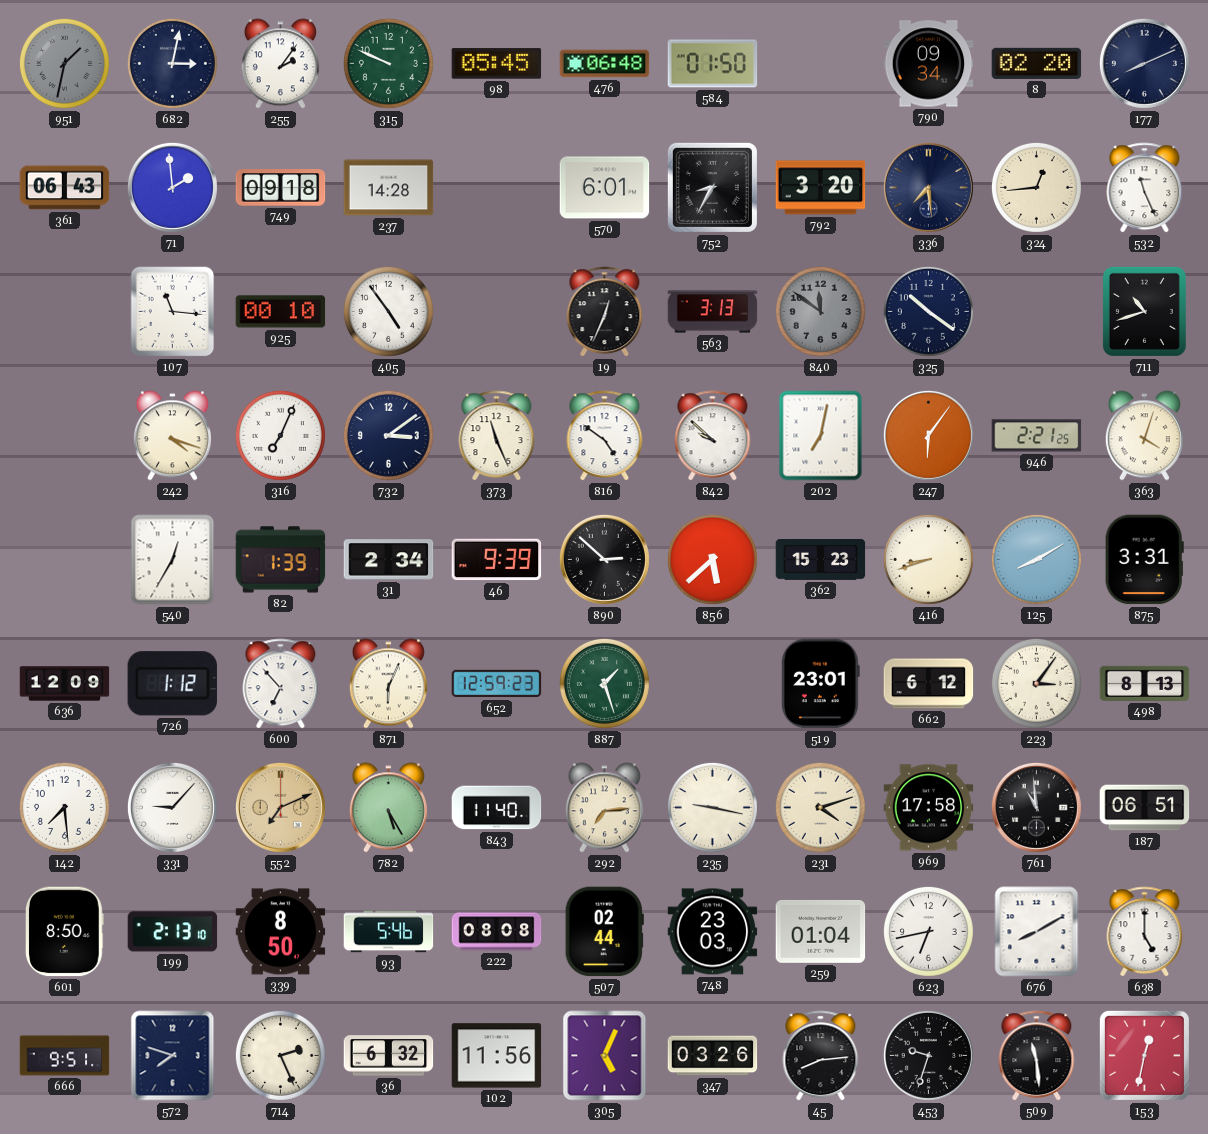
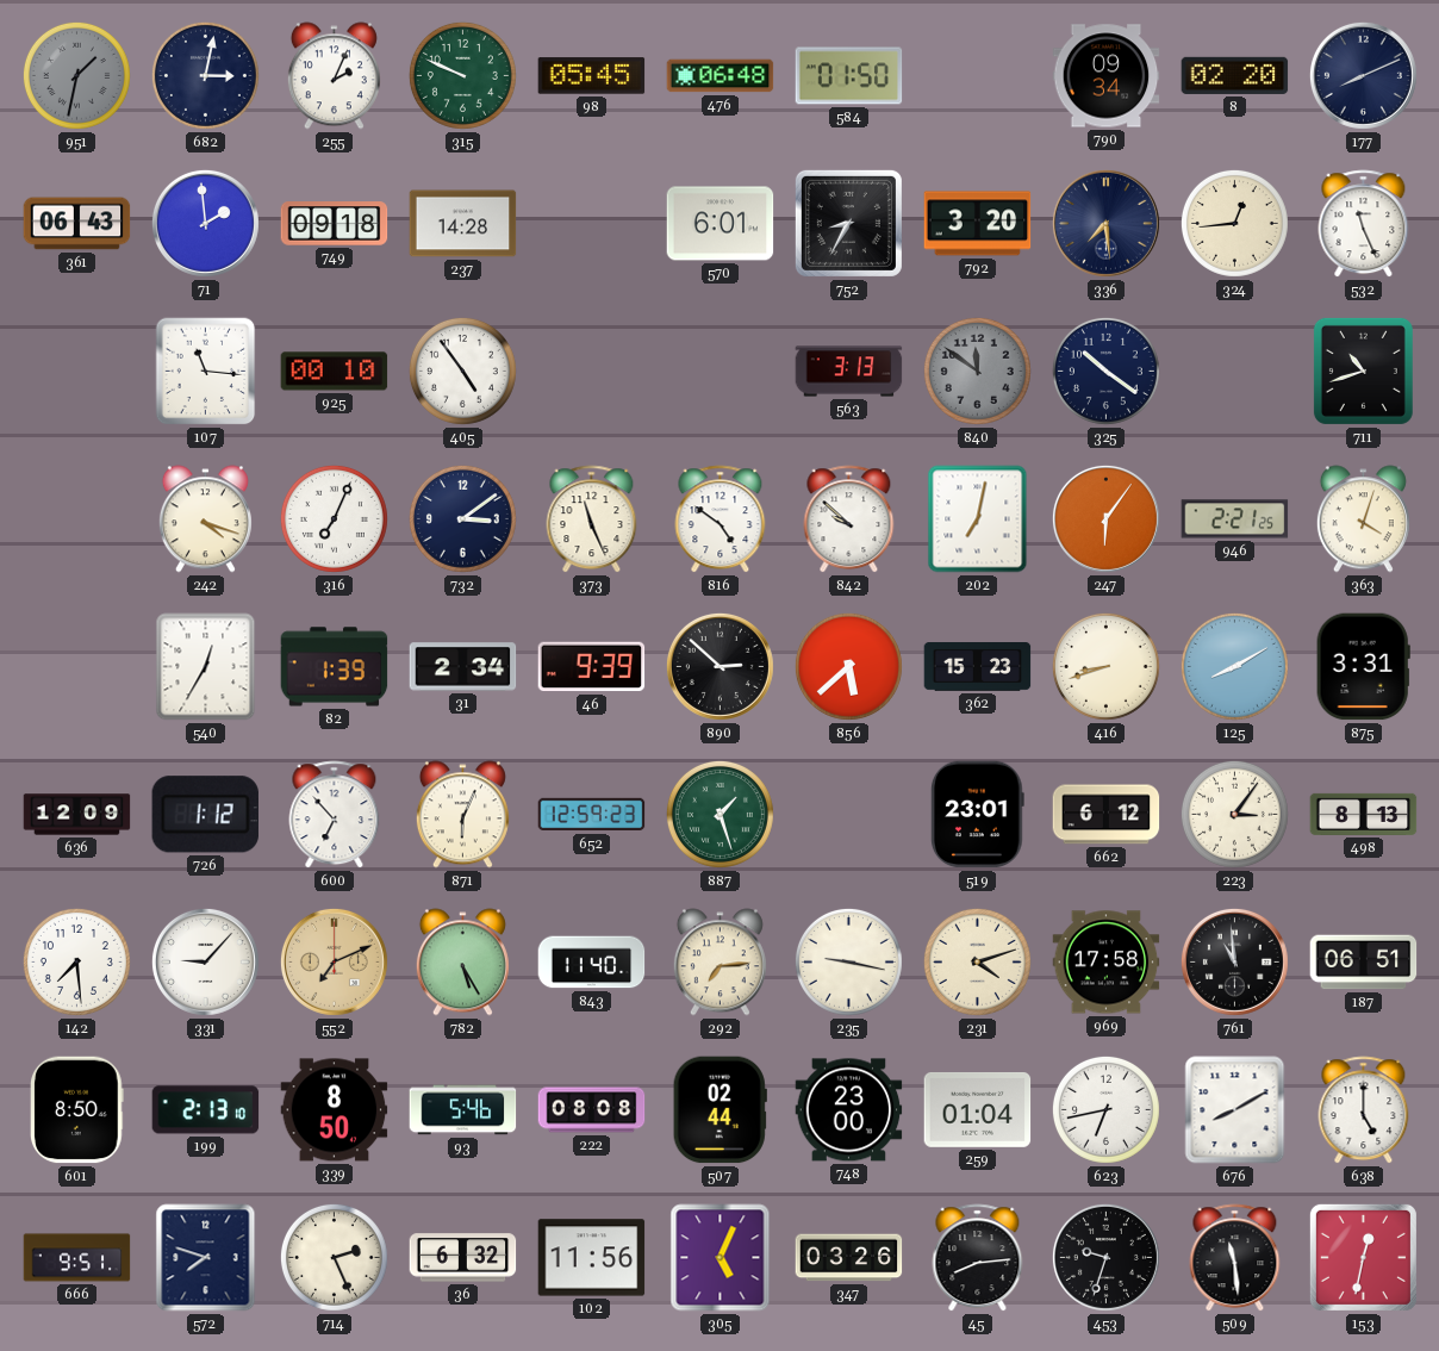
255: 2:06 -> 2:04
19: 12:34 -> none
748: 23:03 -> 23:00
